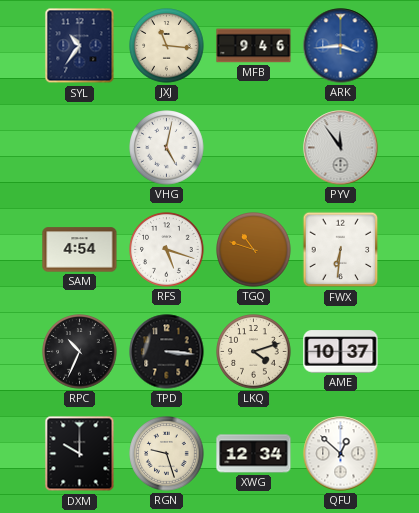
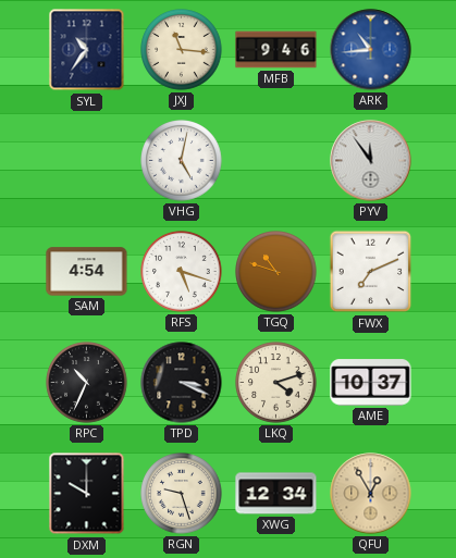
ARK: 3:44 -> 10:44
FWX: 6:31 -> 7:11
TPD: 3:16 -> 3:19
QFU: 12:52 -> 12:55
QFU dial: white -> champagne
